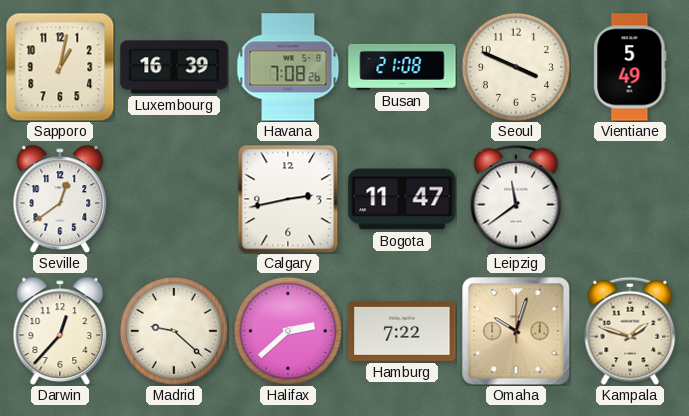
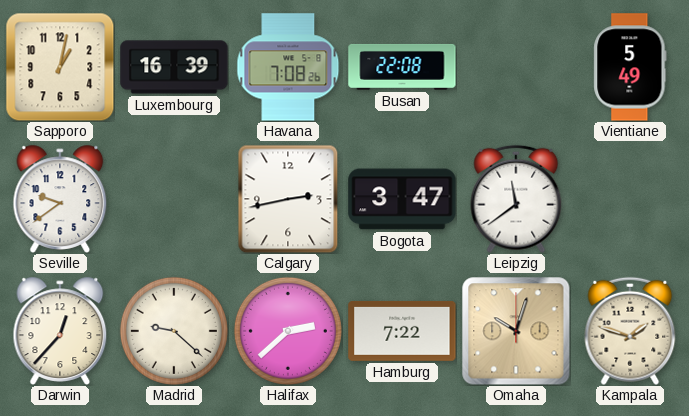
Busan: 21:08 -> 22:08
Seoul: 3:49 -> none
Seville: 12:39 -> 9:39
Bogota: 11:47 -> 3:47
